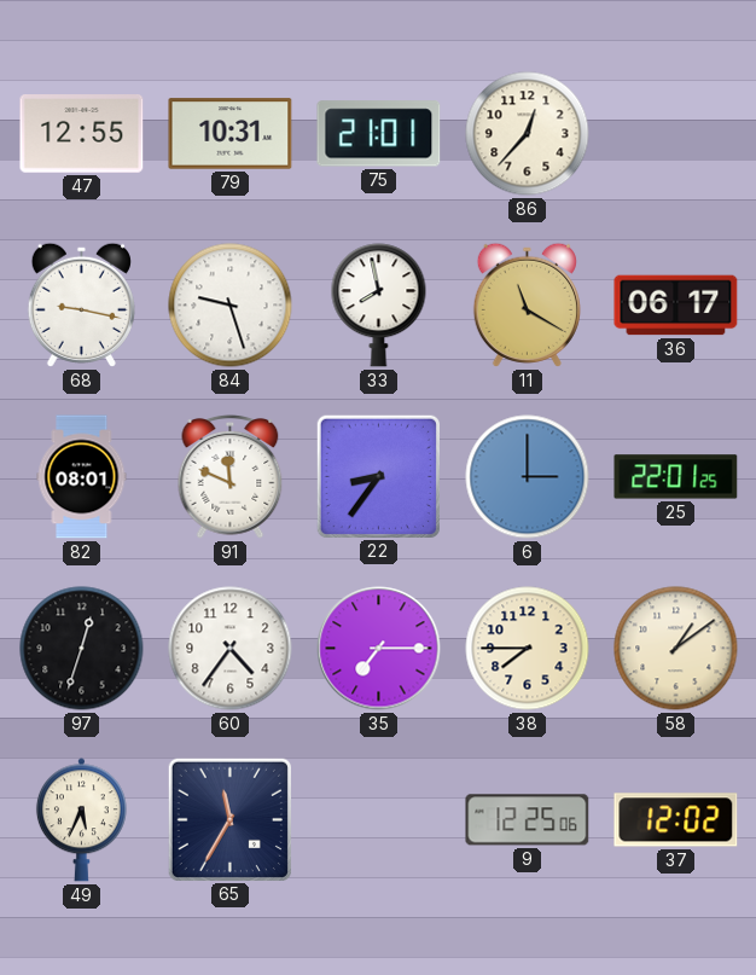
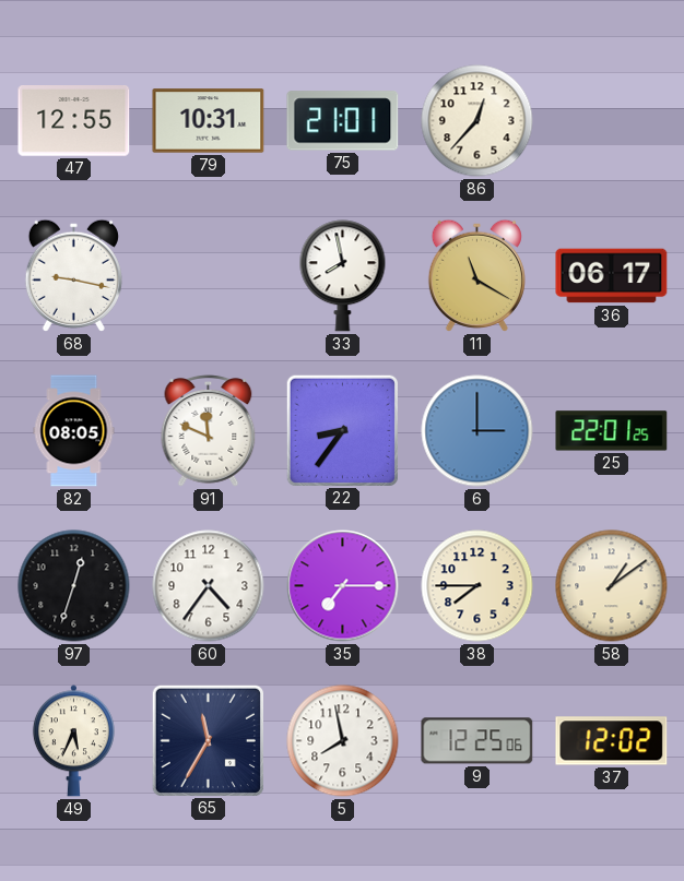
84: 9:27 -> none
82: 08:01 -> 08:05
5: none -> 7:58
